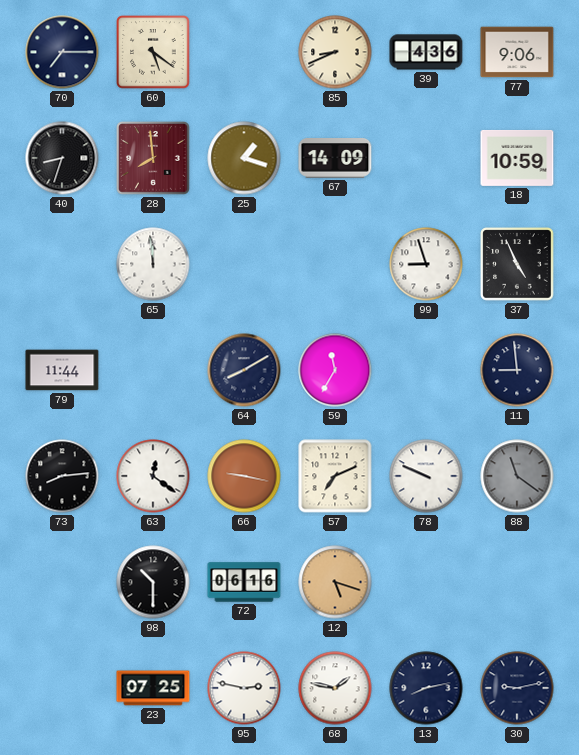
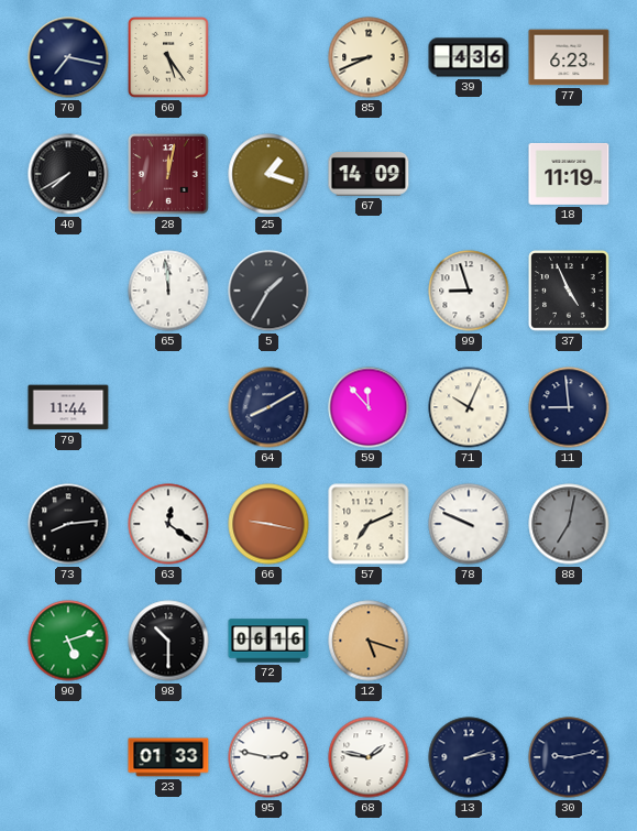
70: 7:15 -> 7:17
60: 5:21 -> 5:24
77: 9:06 -> 6:23
40: 8:33 -> 7:40
28: 7:59 -> 12:02
18: 10:59 -> 11:19
5: none -> 1:35
59: 11:35 -> 11:53
71: none -> 10:04
88: 11:21 -> 7:02
90: none -> 5:12
23: 07:25 -> 01:33
13: 8:13 -> 2:13
